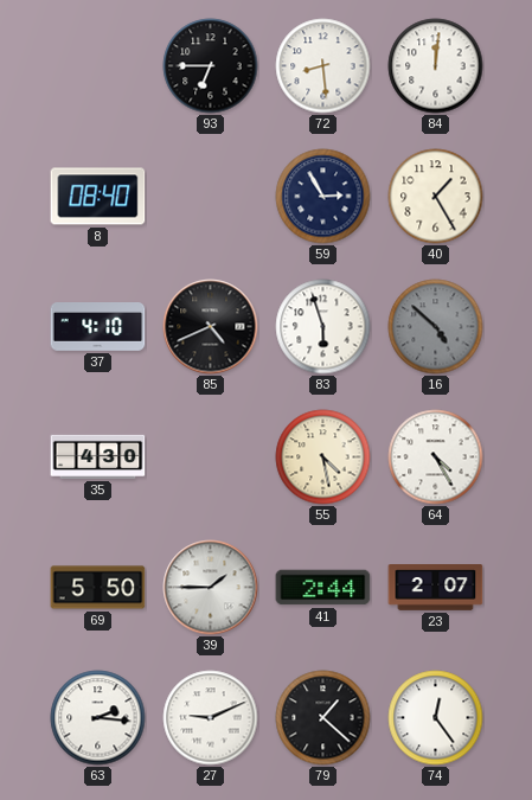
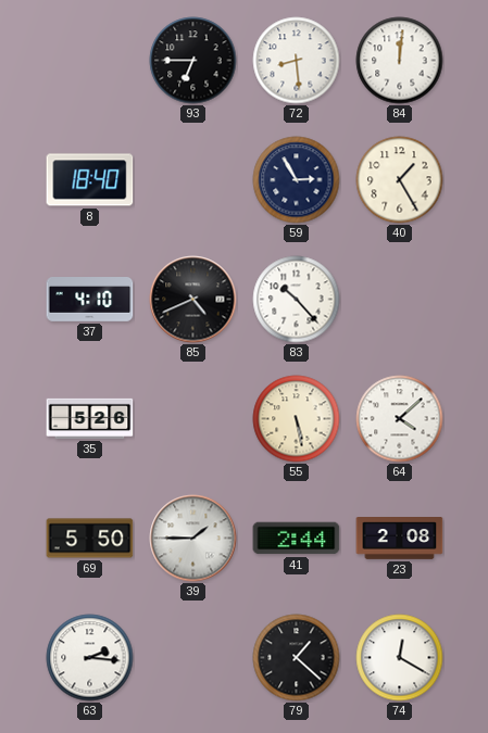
8: 08:40 -> 18:40
83: 5:57 -> 10:23
16: 4:52 -> none
35: 4:30 -> 5:26
55: 4:28 -> 5:28
64: 4:25 -> 4:08
23: 2:07 -> 2:08
27: 9:11 -> none
74: 12:24 -> 12:20
